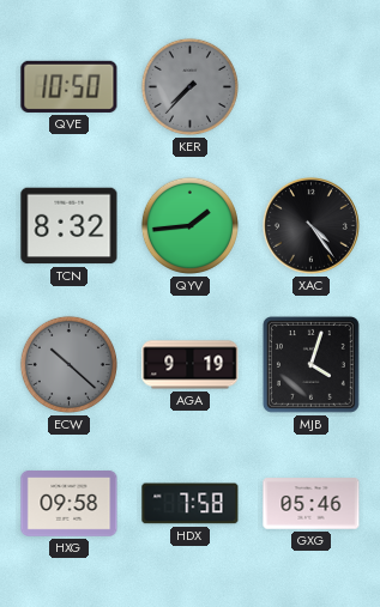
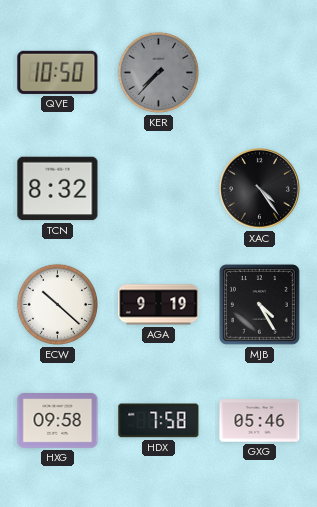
QYV: 1:44 -> none
ECW dial: grey -> white
MJB: 4:03 -> 4:25
